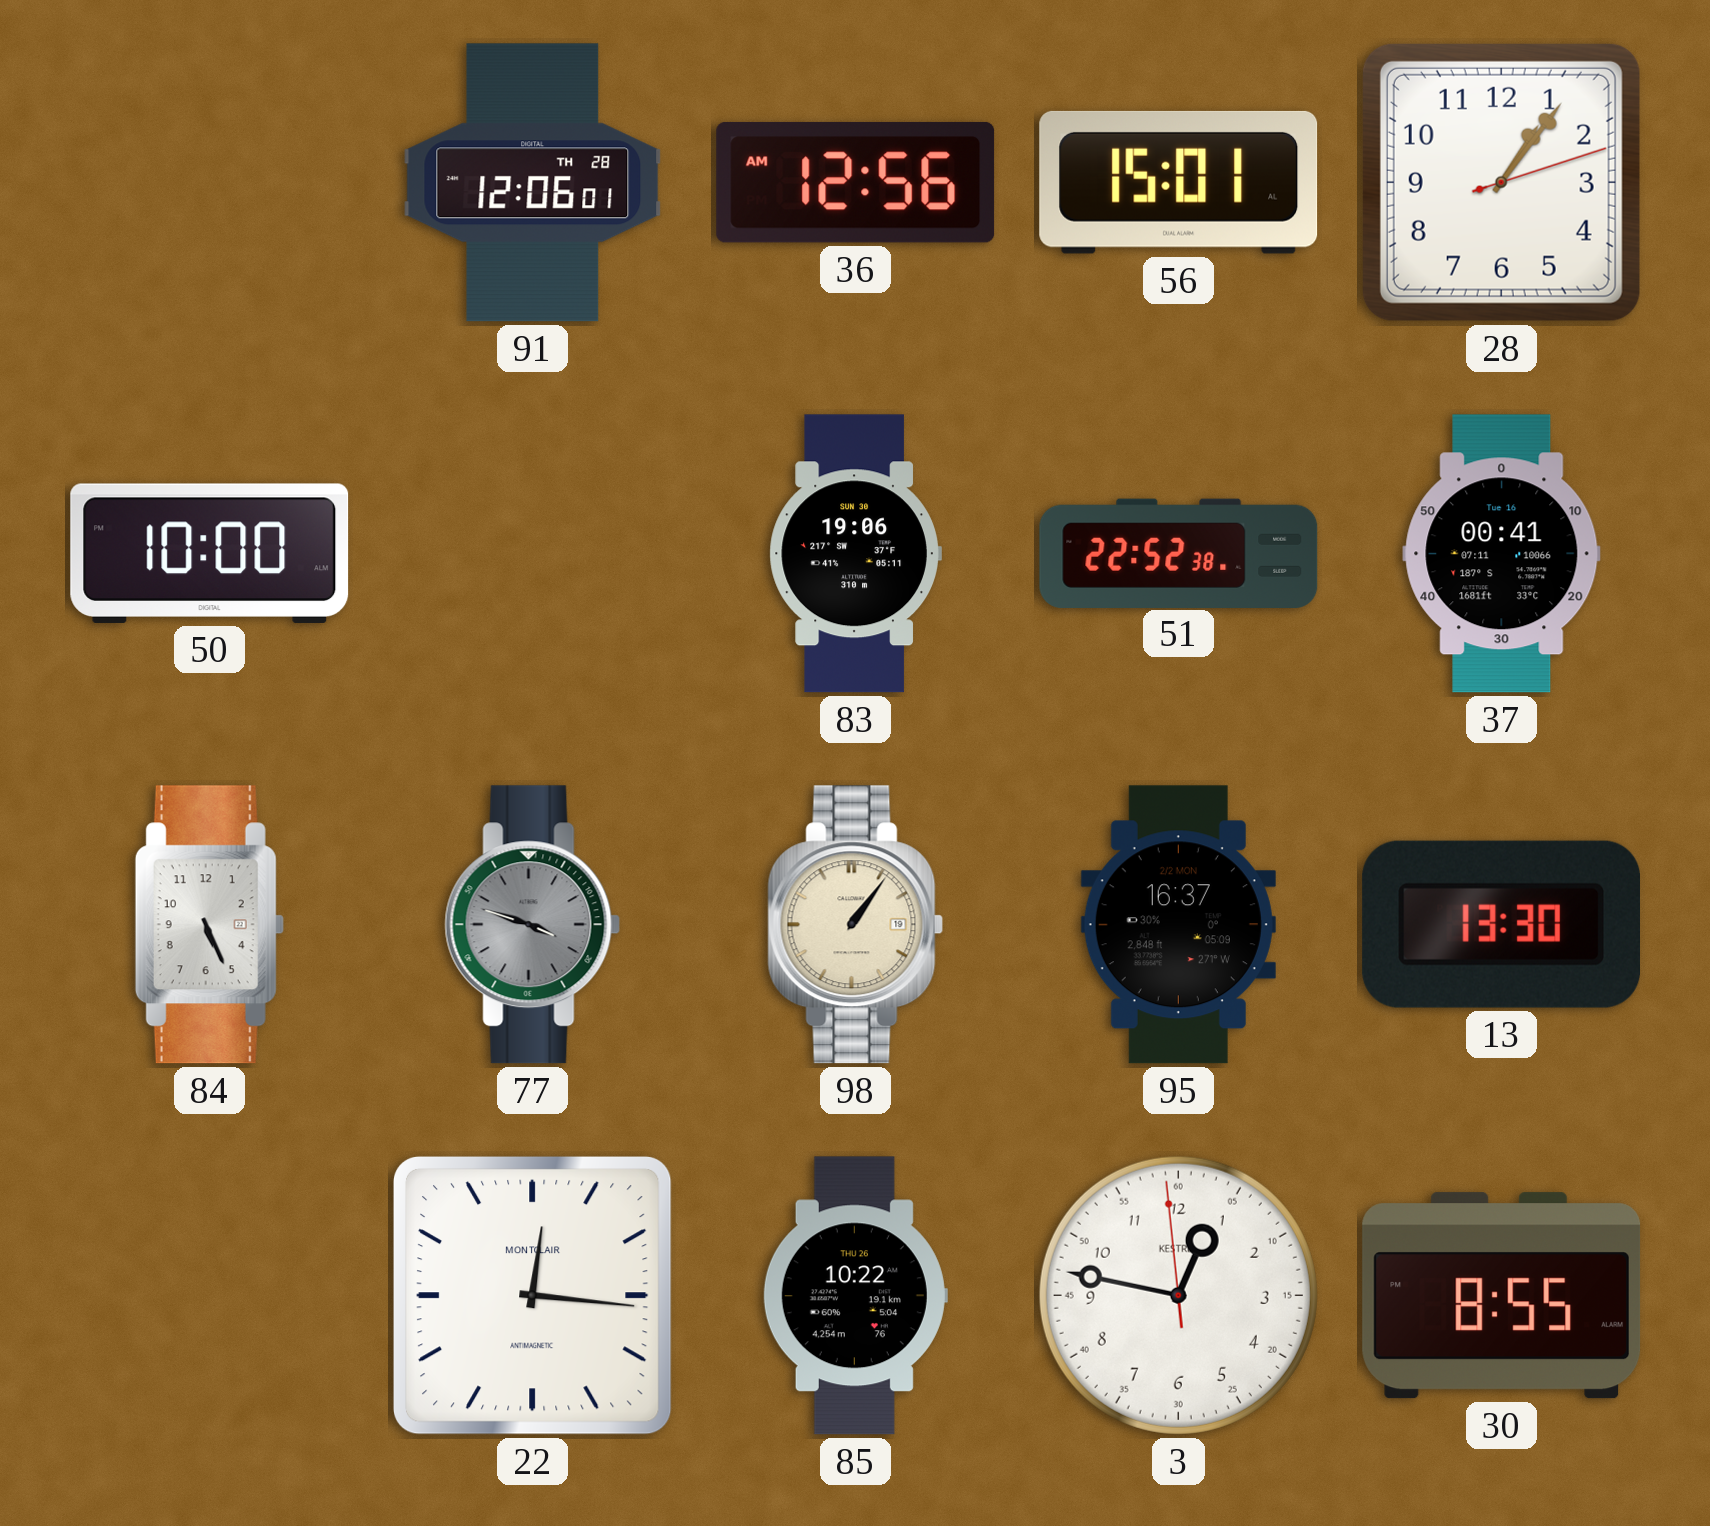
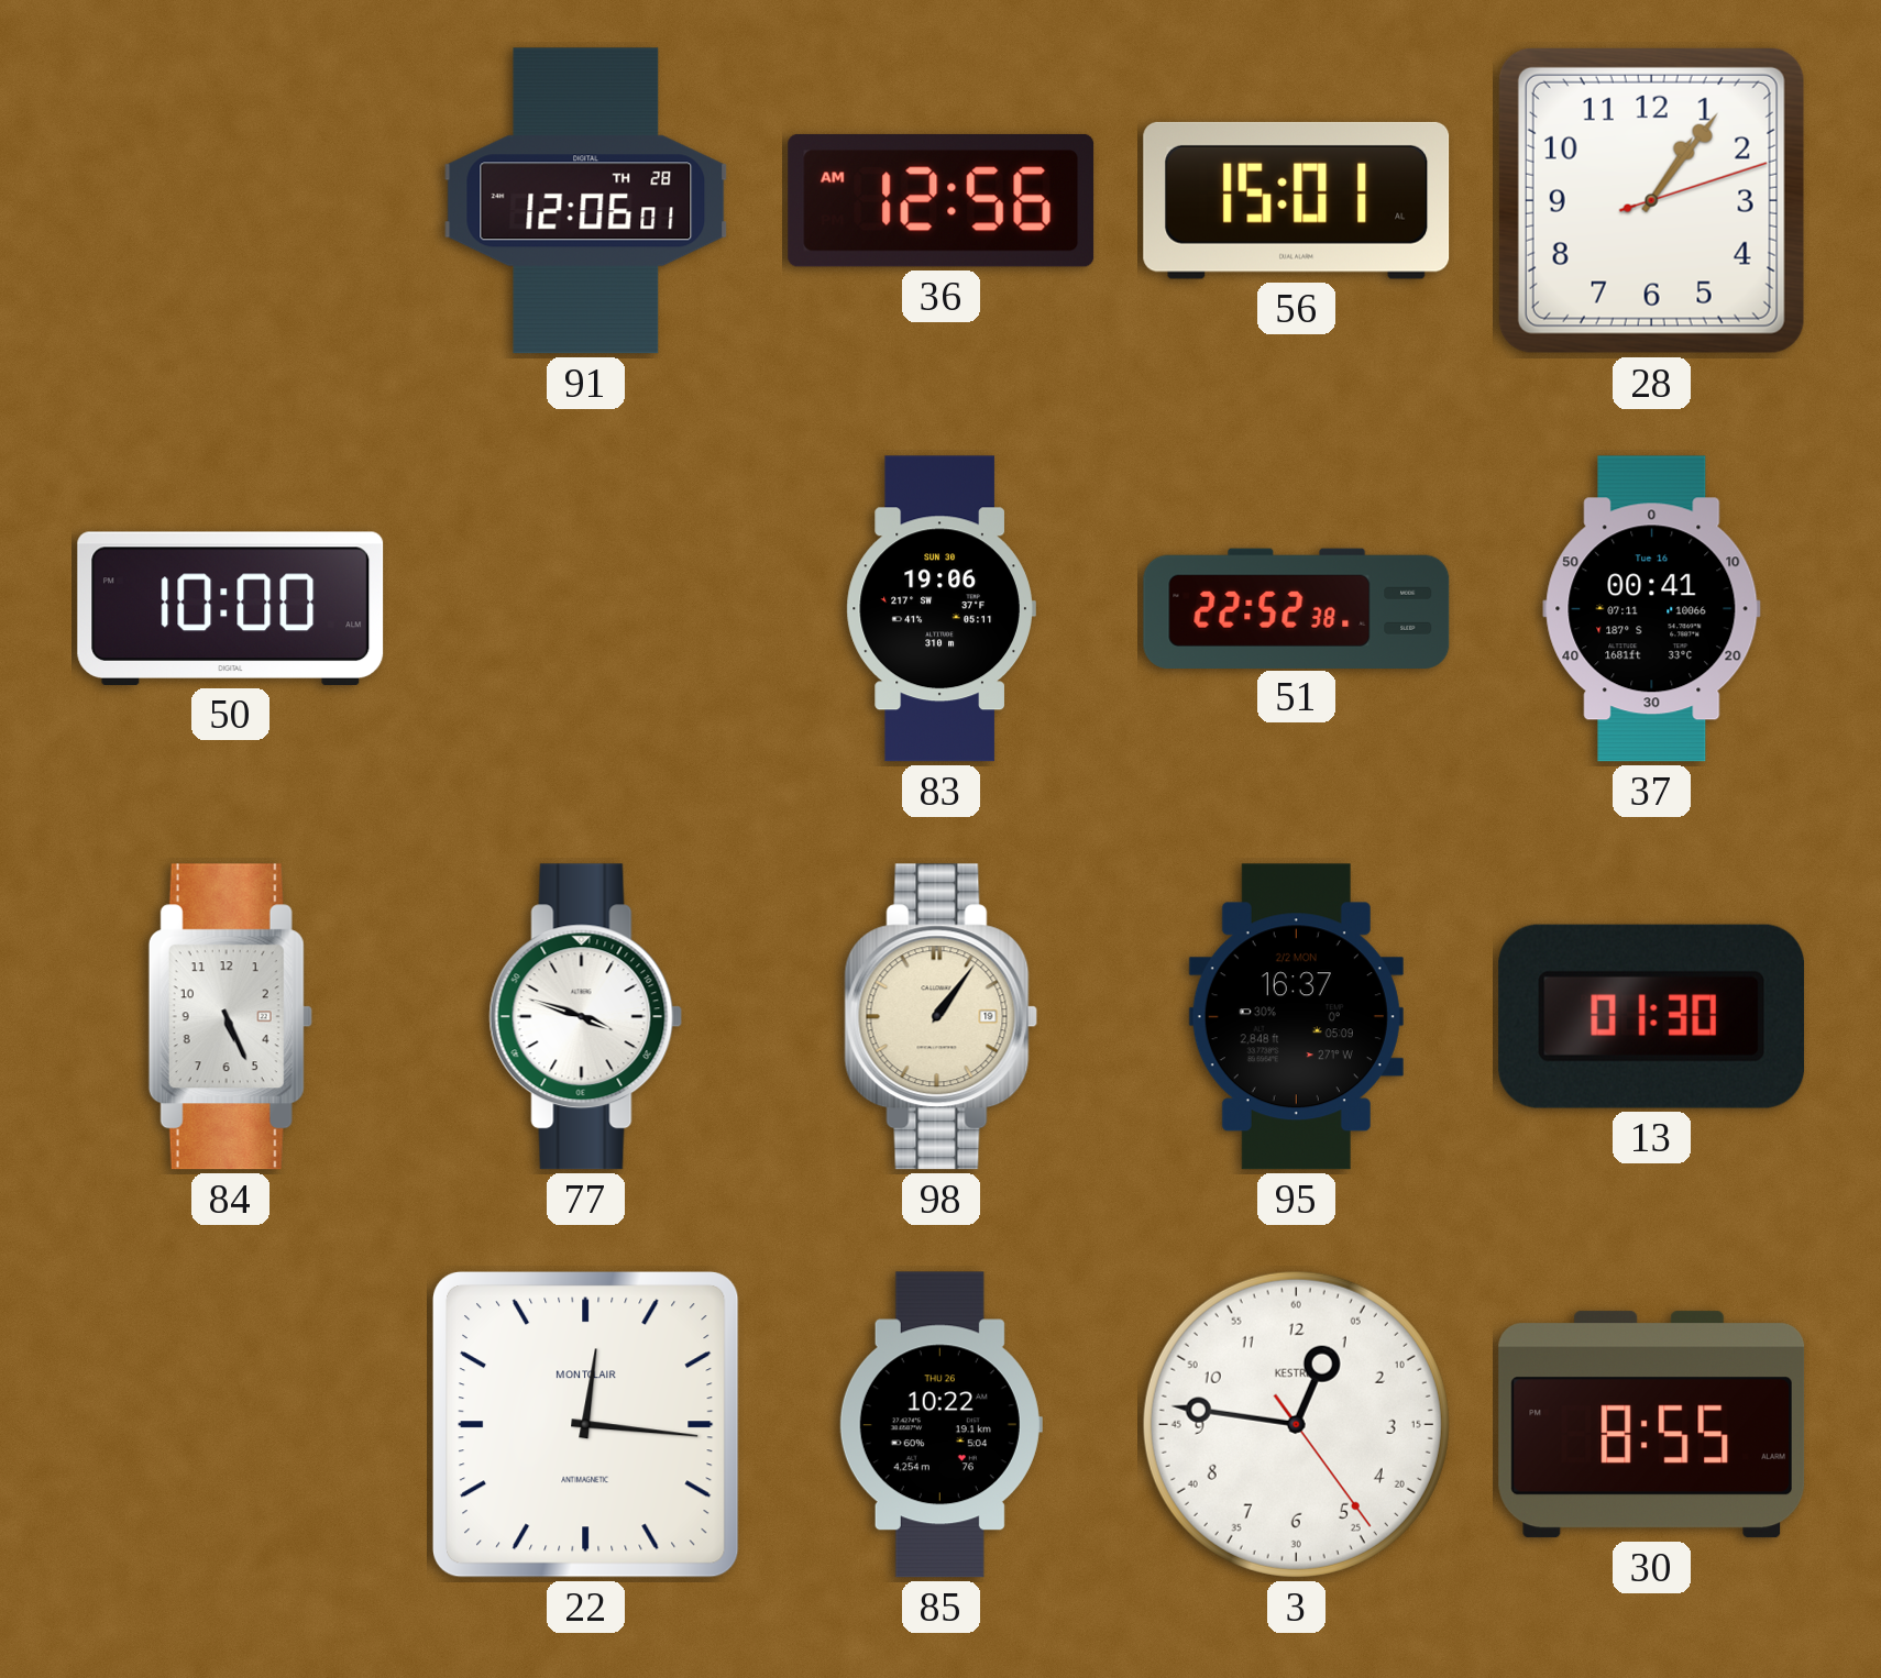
77 dial: grey -> white
13: 13:30 -> 01:30
3: 12:46:59 -> 12:46:24
